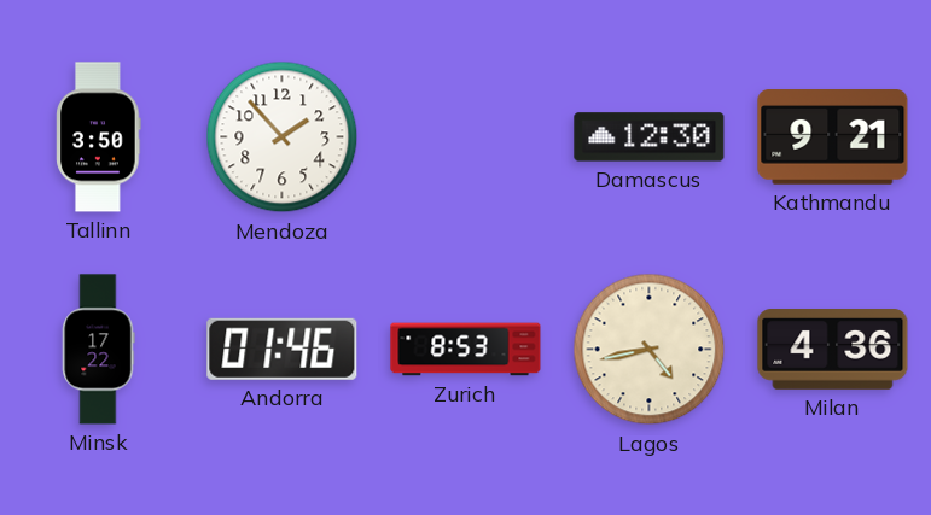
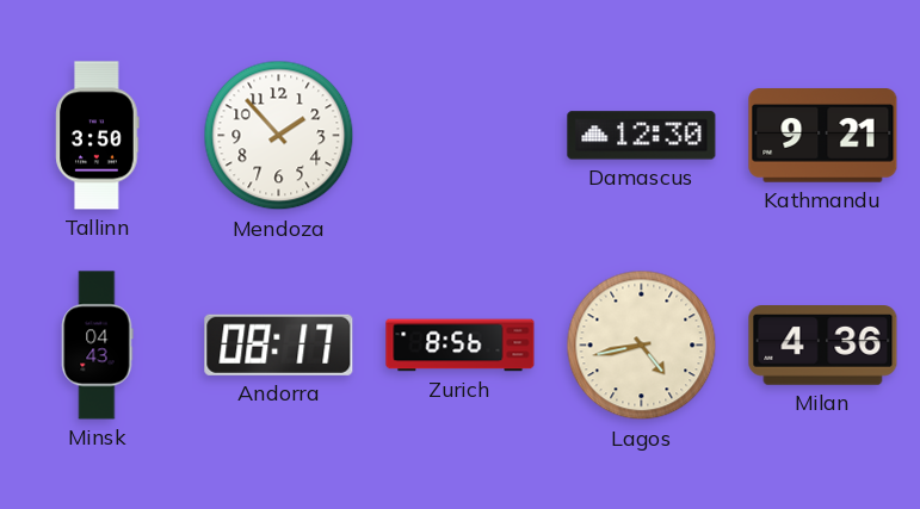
Minsk: 17:22 -> 04:43
Andorra: 01:46 -> 08:17
Zurich: 8:53 -> 8:56
